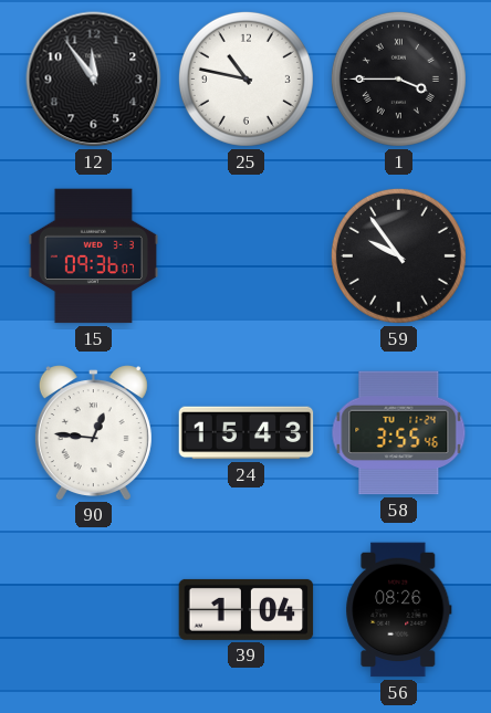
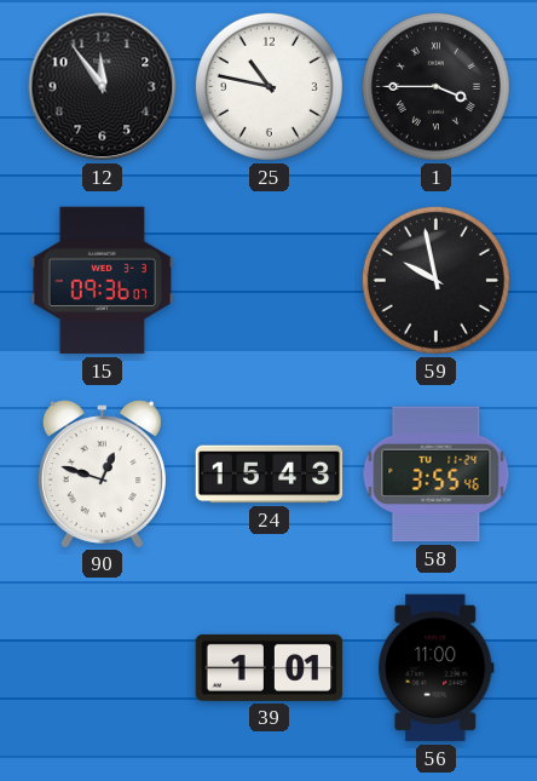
59: 9:54 -> 9:58
90: 12:46 -> 12:48
39: 1:04 -> 1:01
56: 08:26 -> 11:00
